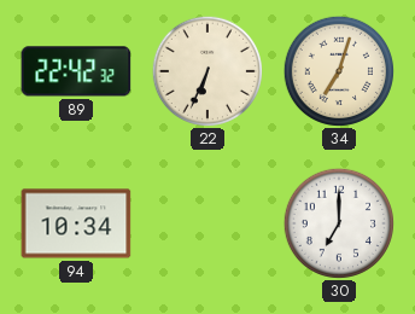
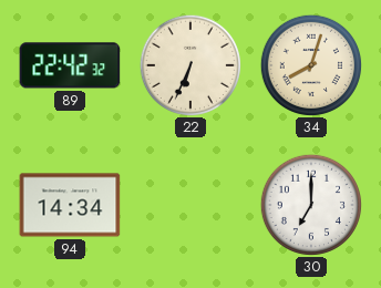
34: 7:03 -> 8:03
94: 10:34 -> 14:34
